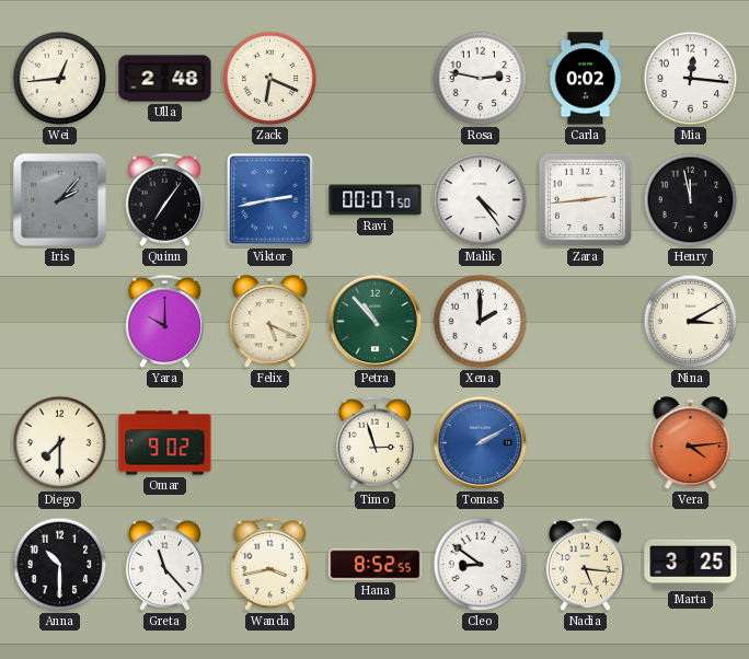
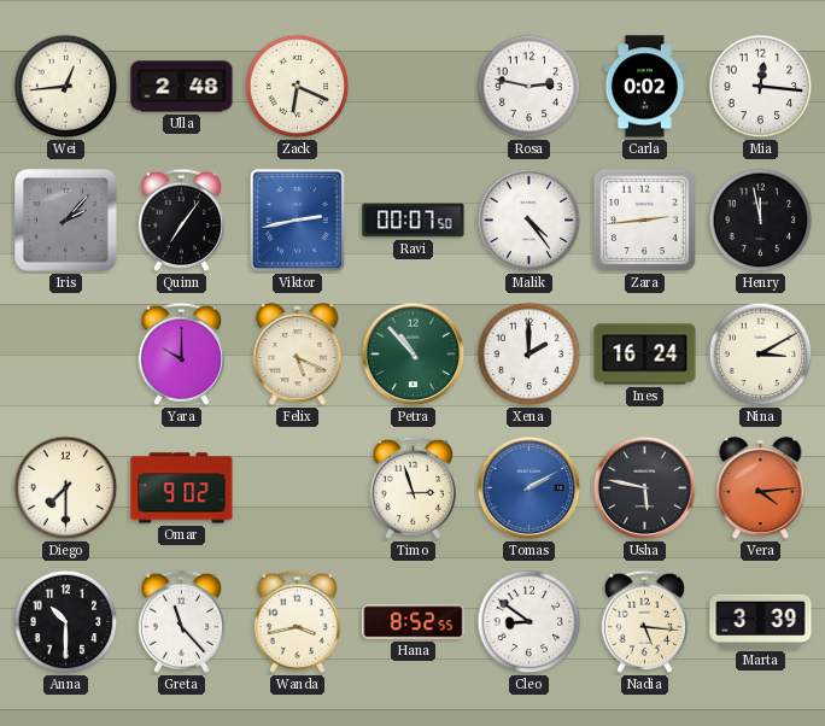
Ines: none -> 16:24
Usha: none -> 5:47
Marta: 3:25 -> 3:39
